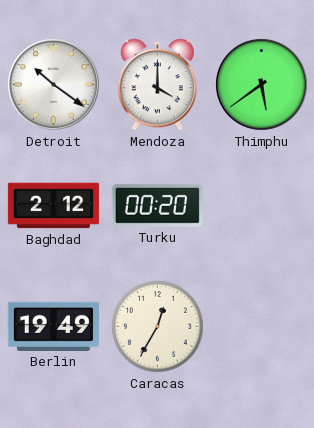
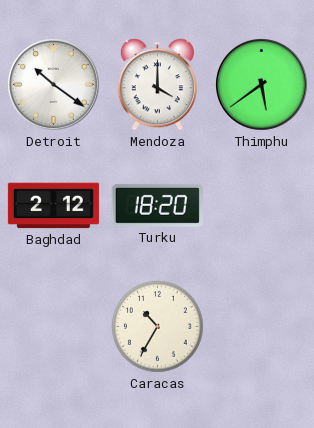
Turku: 00:20 -> 18:20
Berlin: 19:49 -> none
Caracas: 12:35 -> 10:35
